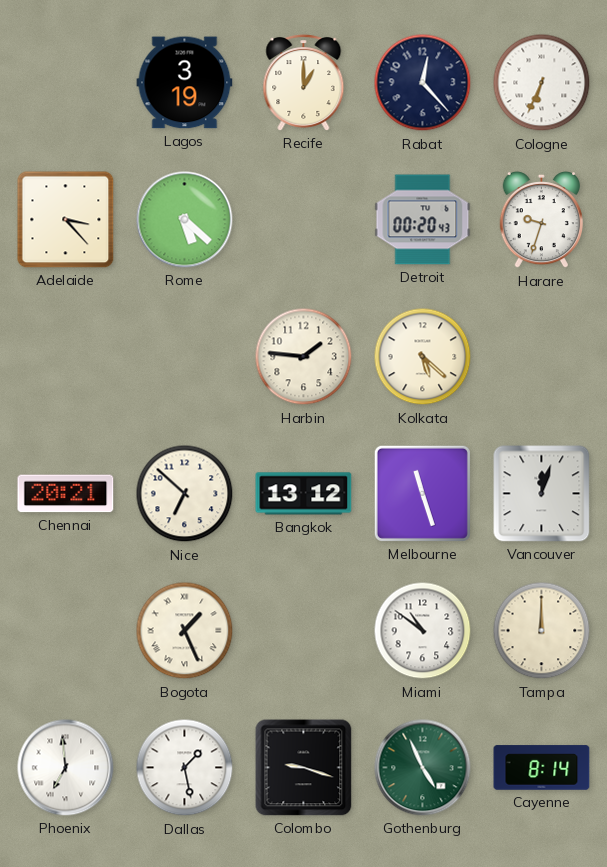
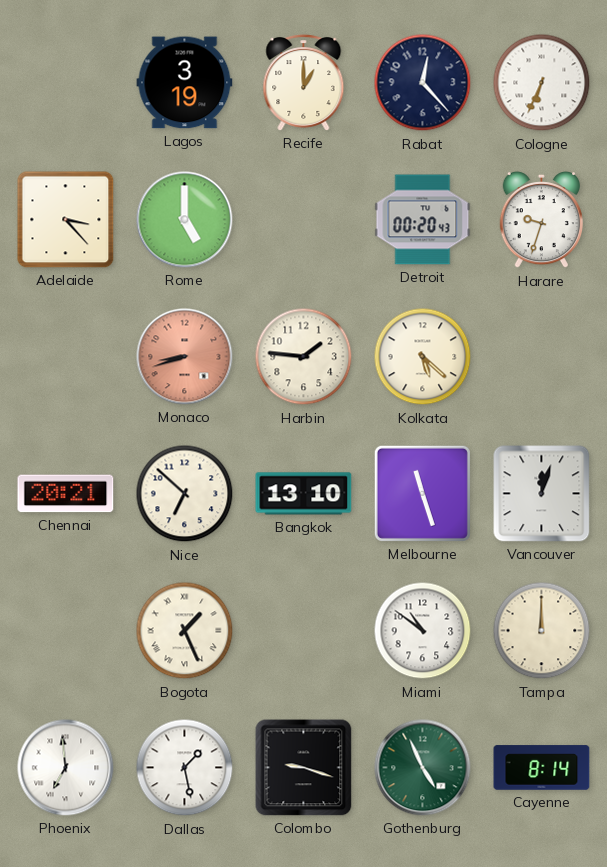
Rome: 5:22 -> 5:00
Monaco: none -> 8:42
Bangkok: 13:12 -> 13:10
